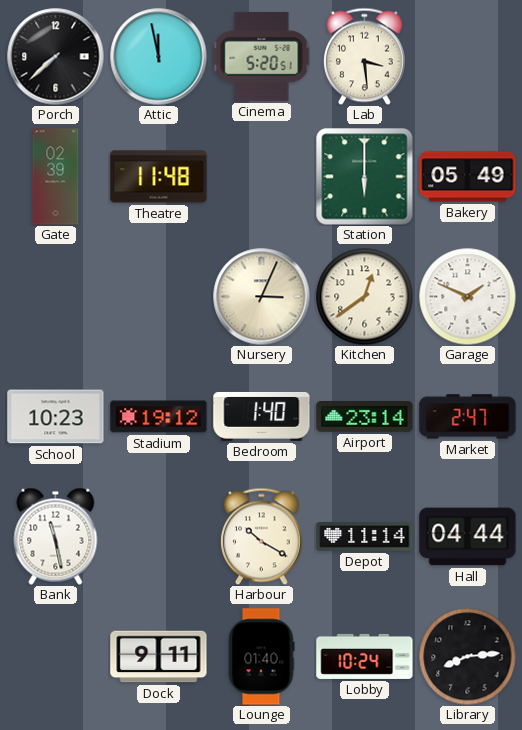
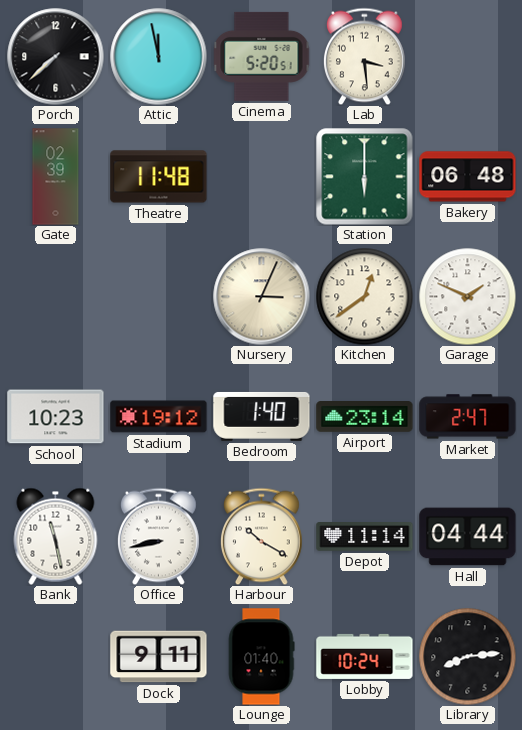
Bakery: 05:49 -> 06:48
Office: none -> 8:43
